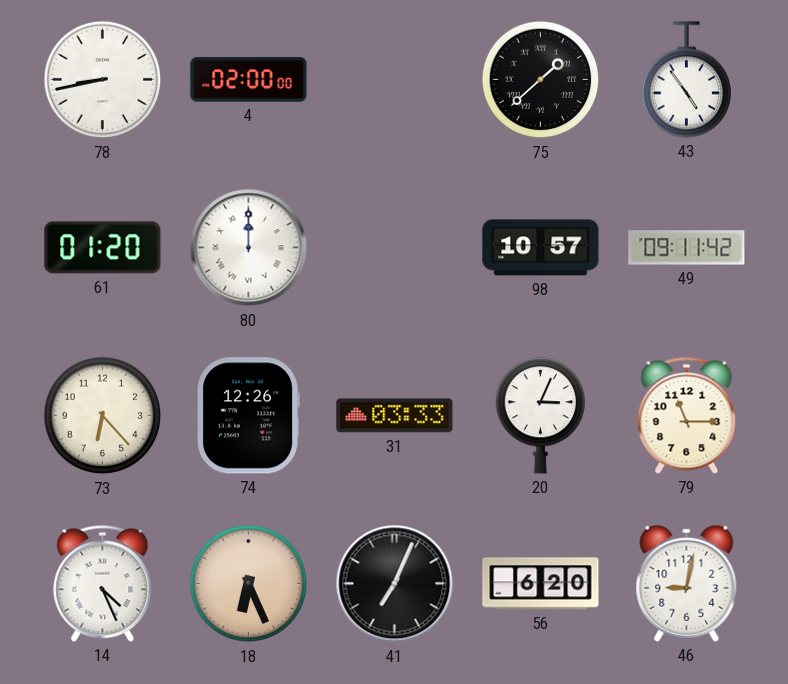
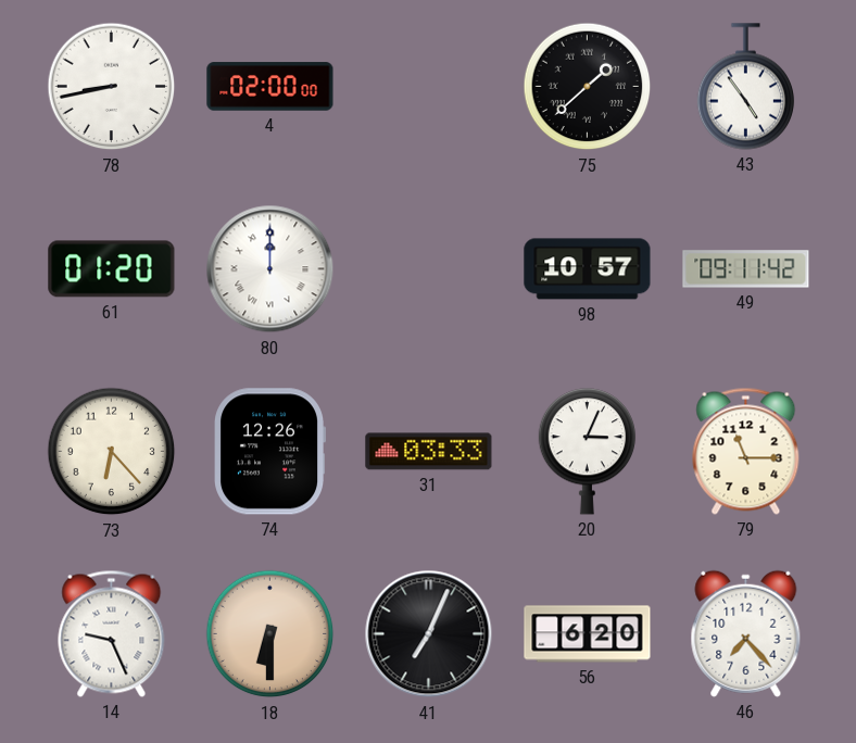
14: 4:26 -> 9:26
18: 6:26 -> 6:30
46: 9:02 -> 7:23
